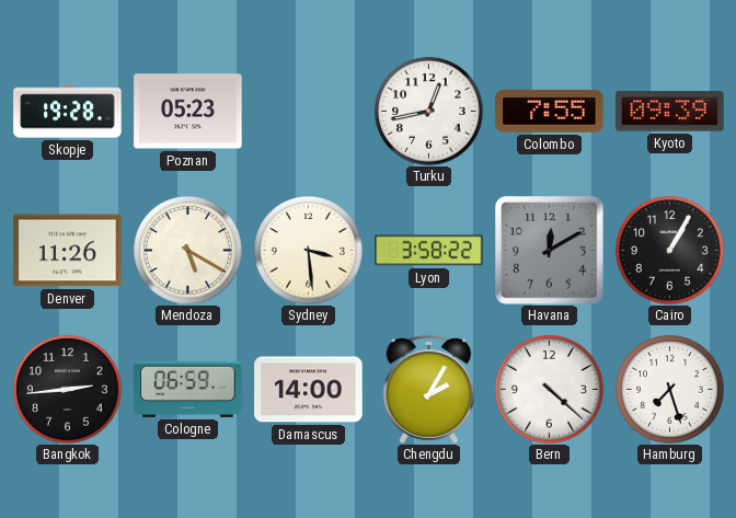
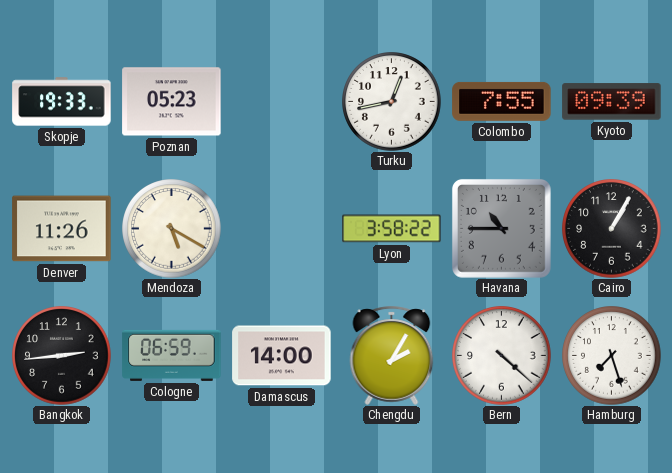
Skopje: 19:28 -> 19:33
Sydney: 3:29 -> none
Havana: 12:10 -> 10:45
